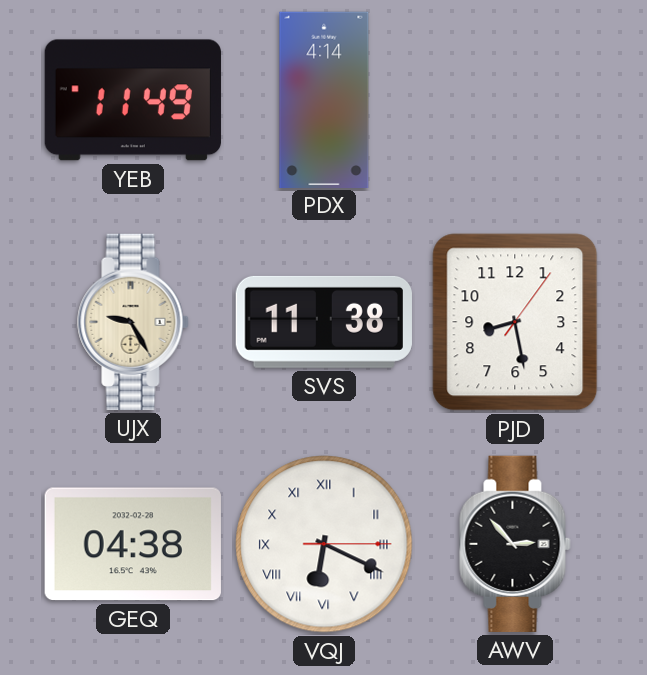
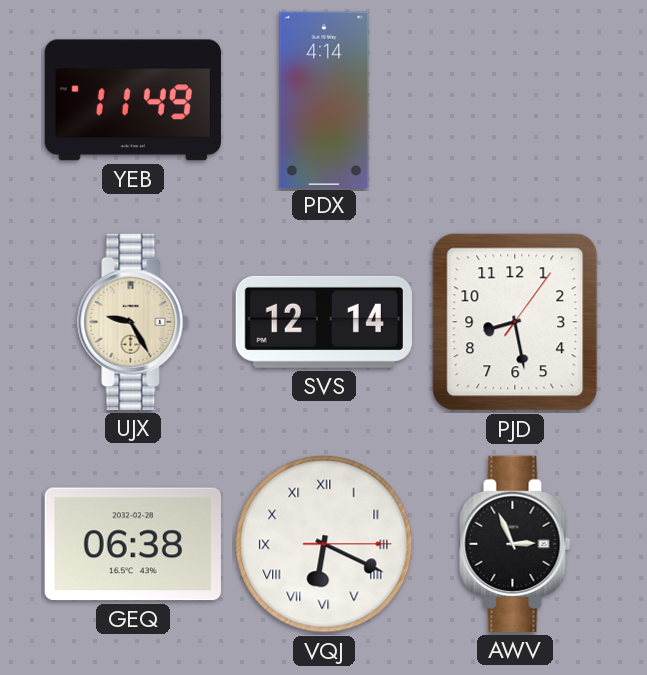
SVS: 11:38 -> 12:14
GEQ: 04:38 -> 06:38
AWV: 2:53 -> 2:56
